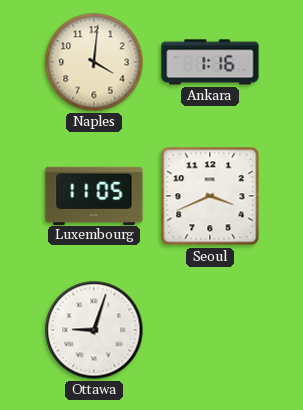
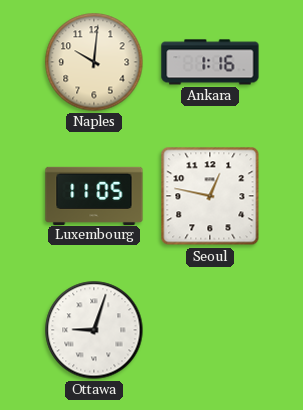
Naples: 4:01 -> 10:01
Seoul: 3:41 -> 12:47
